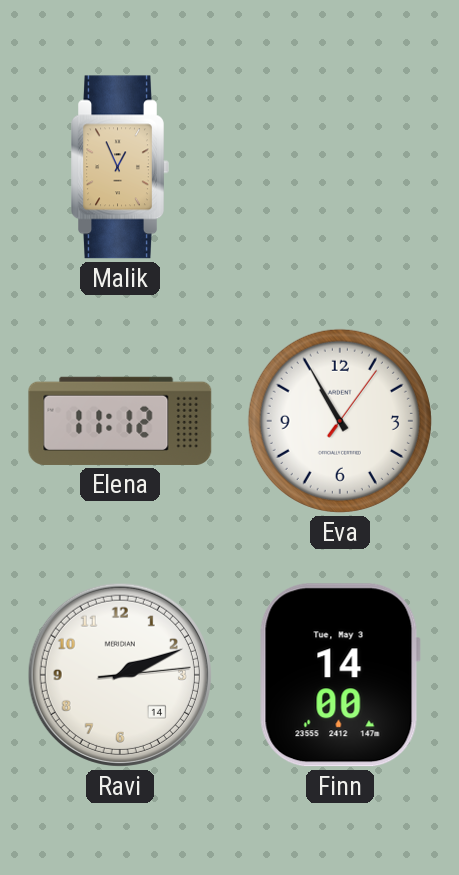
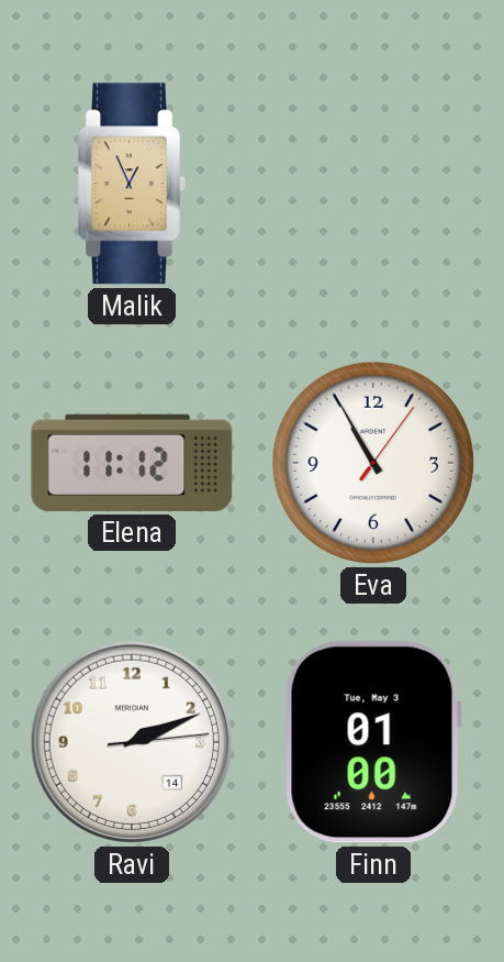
Finn: 14:00 -> 01:00
